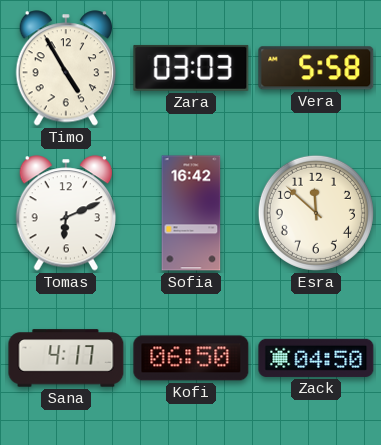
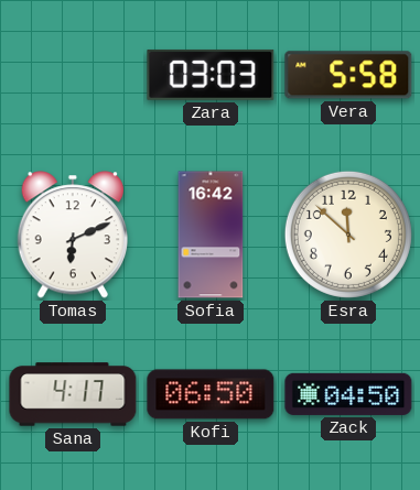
Timo: 4:55 -> none
